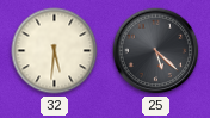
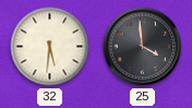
25: 5:22 -> 3:59
